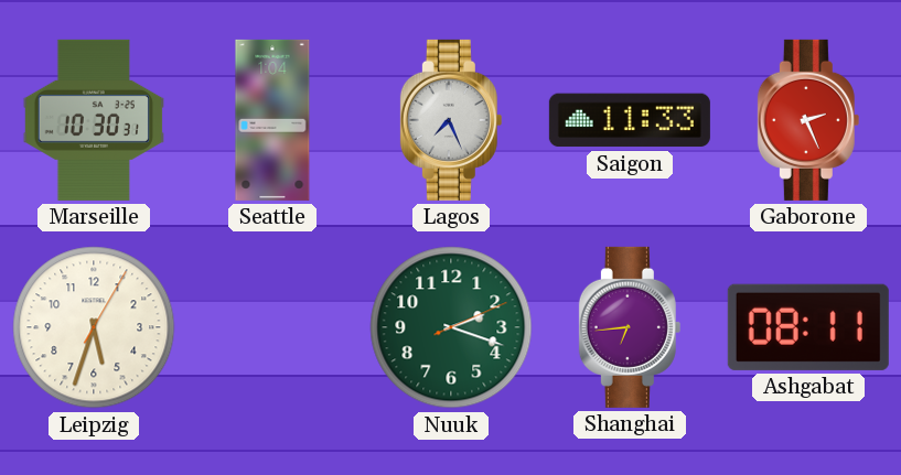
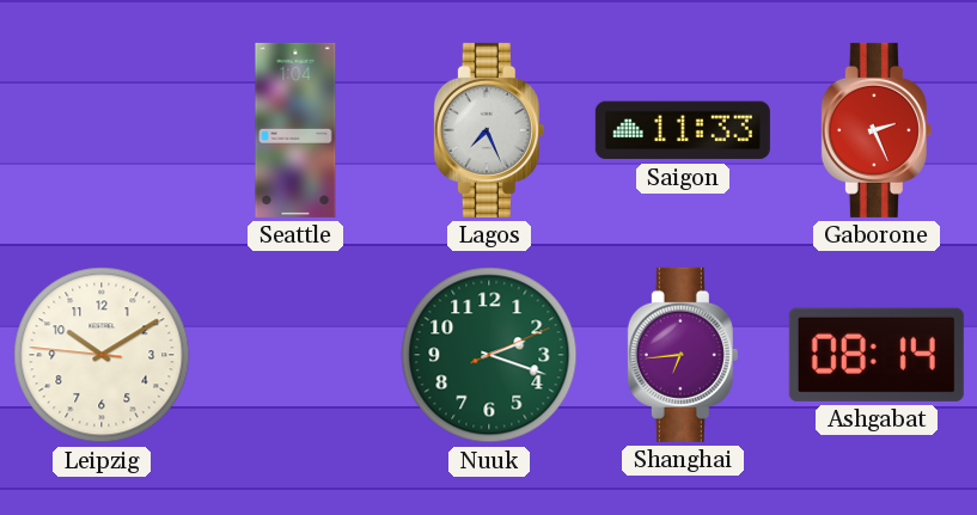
Marseille: 10:30 -> none
Leipzig: 5:33 -> 10:09
Ashgabat: 08:11 -> 08:14
